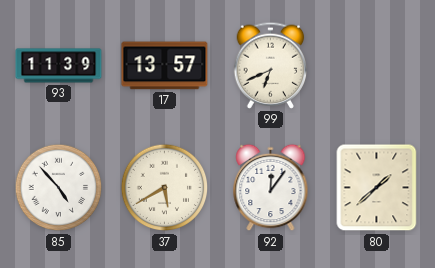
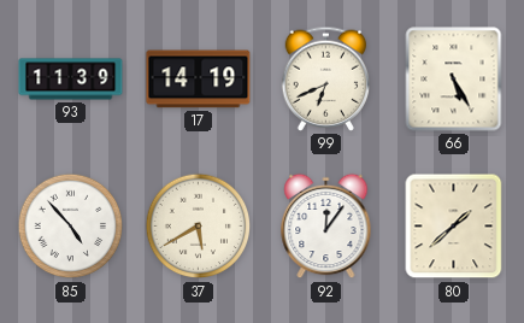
17: 13:57 -> 14:19
66: none -> 5:25
